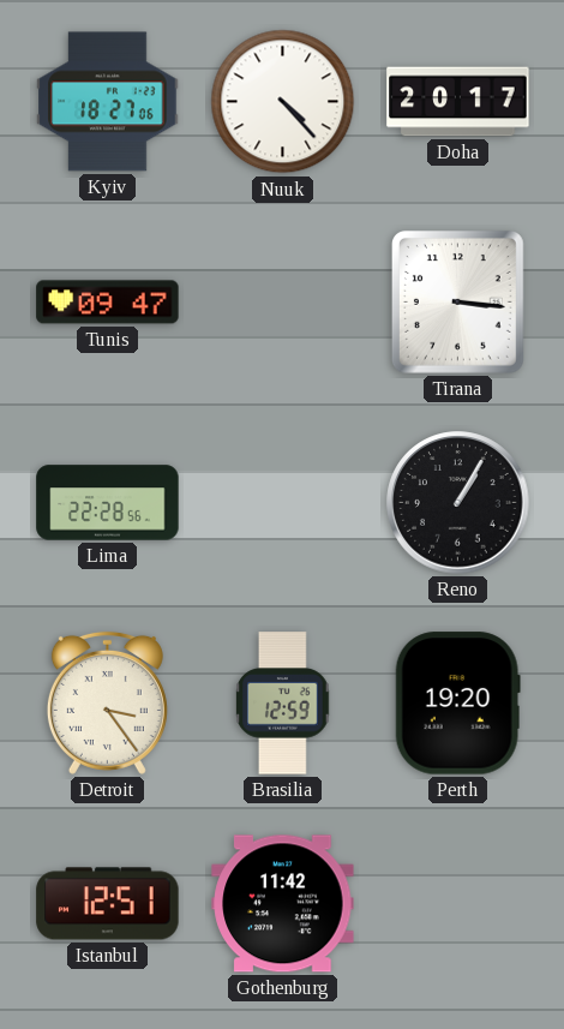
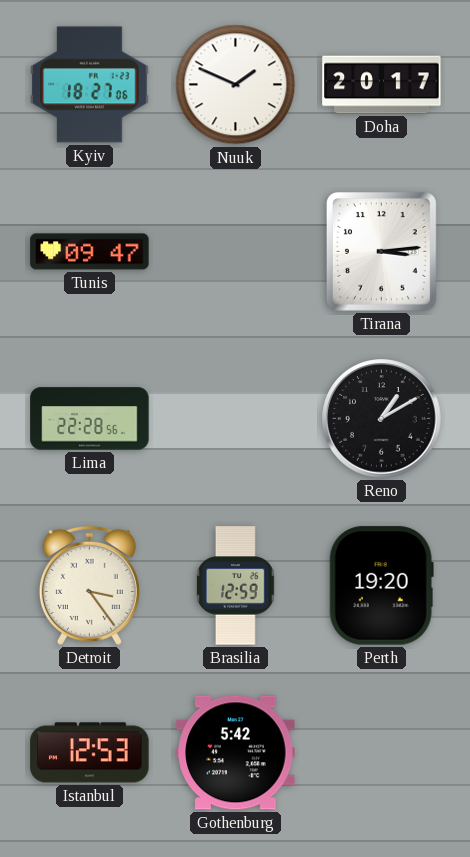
Nuuk: 4:23 -> 1:49
Tirana: 3:16 -> 3:14
Reno: 1:05 -> 1:10
Istanbul: 12:51 -> 12:53
Gothenburg: 11:42 -> 5:42
